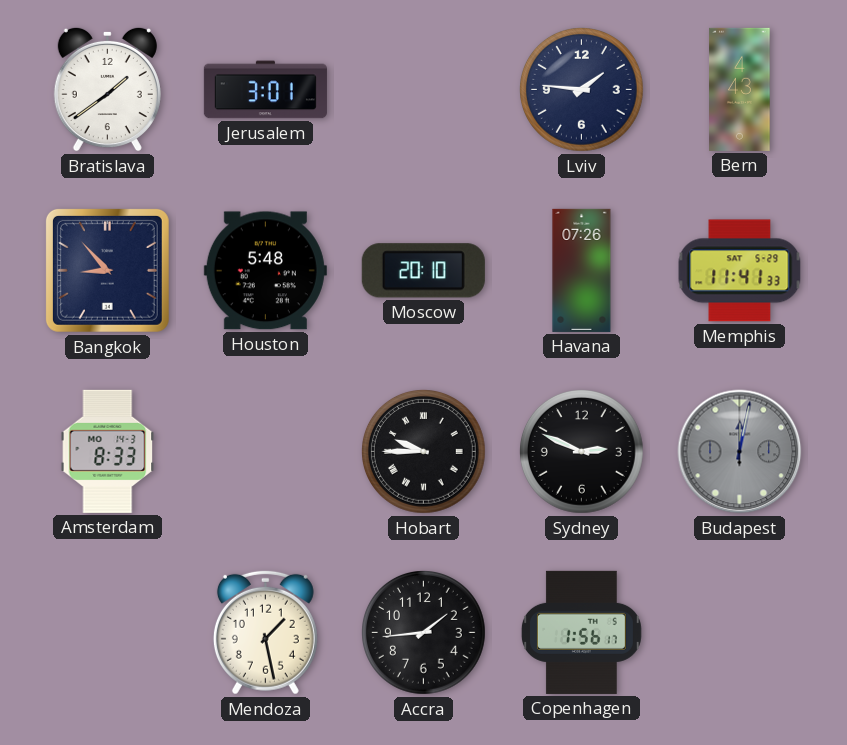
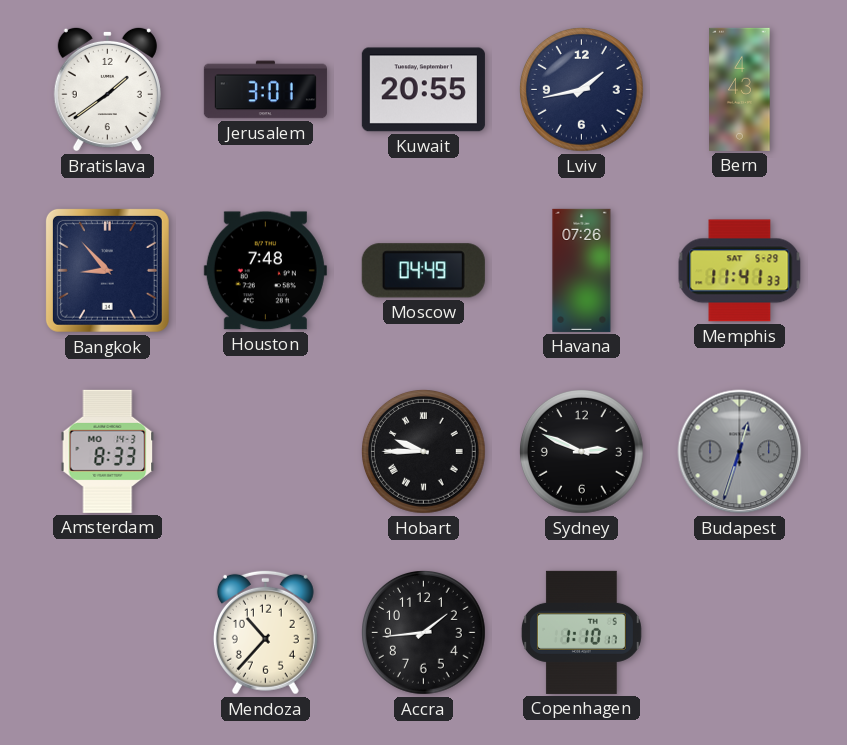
Kuwait: none -> 20:55
Lviv: 1:46 -> 1:43
Houston: 5:48 -> 7:48
Moscow: 20:10 -> 04:49
Budapest: 12:02 -> 12:33
Mendoza: 1:28 -> 10:37
Copenhagen: 1:56 -> 1:10
